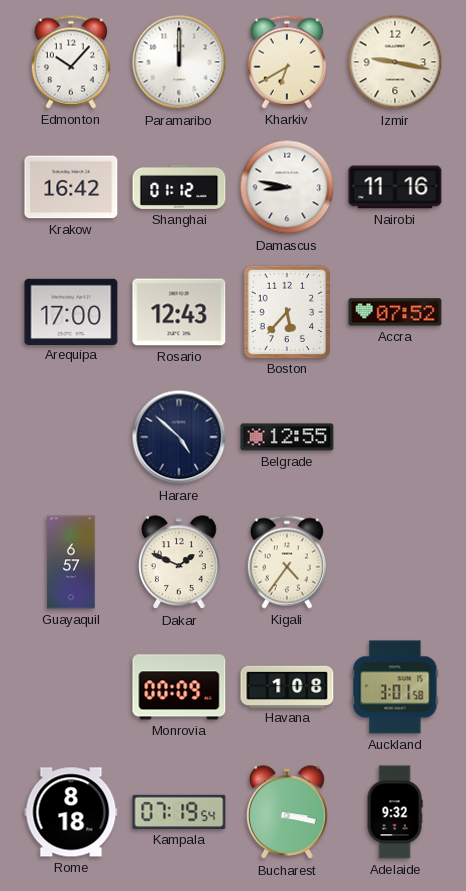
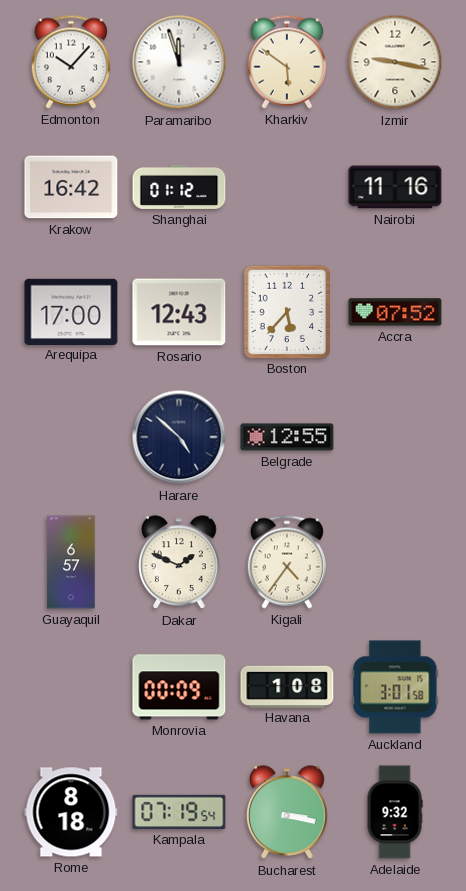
Paramaribo: 12:00 -> 11:57
Kharkiv: 6:40 -> 5:51
Damascus: 8:47 -> none
